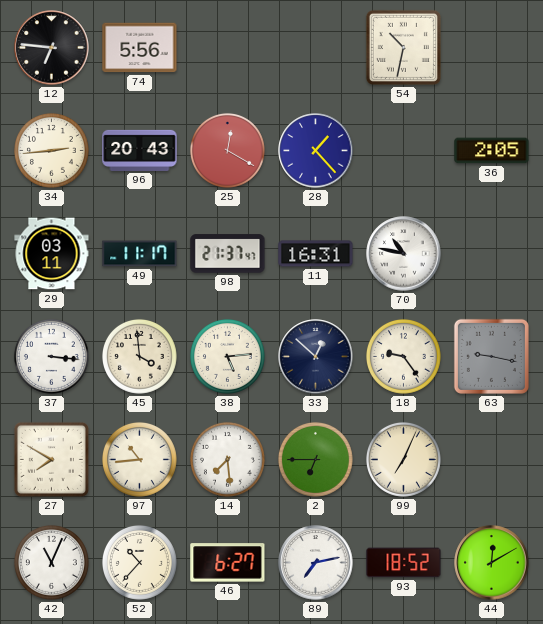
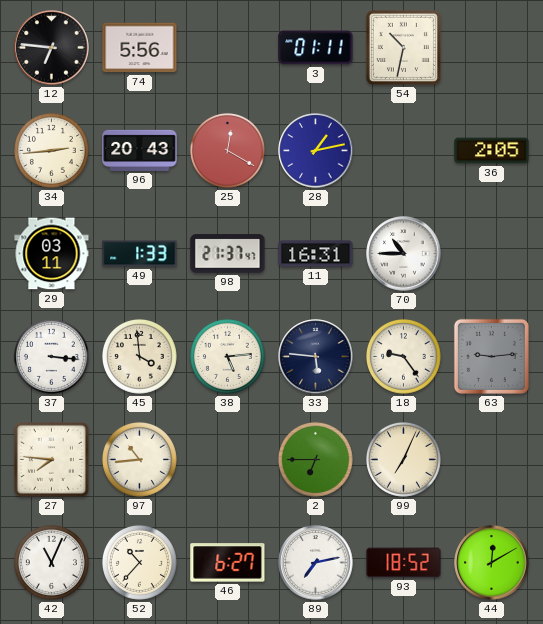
3: none -> 01:11
28: 1:23 -> 1:13
49: 11:17 -> 1:33
70: 10:47 -> 10:45
33: 12:52 -> 5:46
63: 9:17 -> 9:14
27: 7:50 -> 7:46
14: 7:29 -> none
